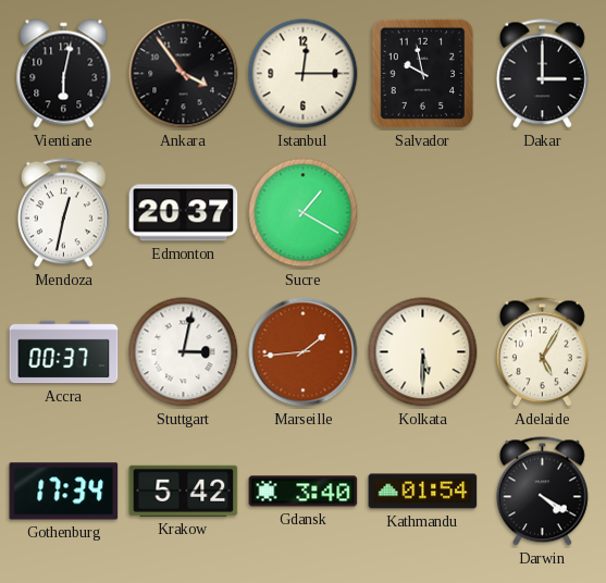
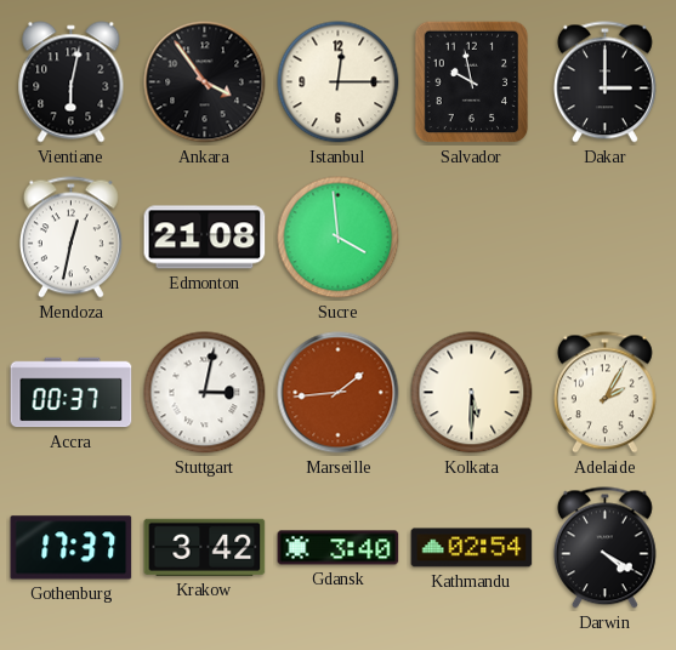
Edmonton: 20:37 -> 21:08
Sucre: 1:20 -> 3:59
Adelaide: 5:05 -> 2:05
Gothenburg: 17:34 -> 17:37
Krakow: 5:42 -> 3:42
Kathmandu: 01:54 -> 02:54
